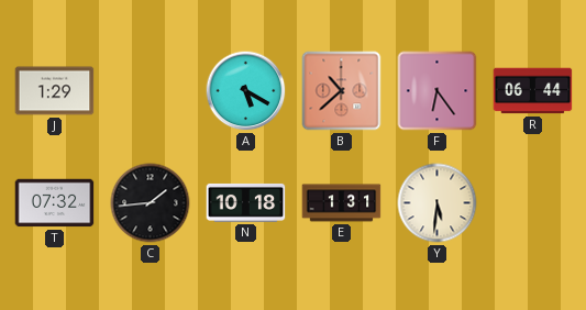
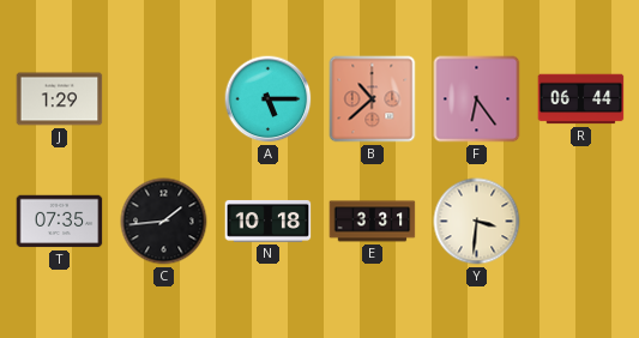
A: 5:20 -> 5:15
T: 07:32 -> 07:35
E: 1:31 -> 3:31
Y: 5:31 -> 3:31
